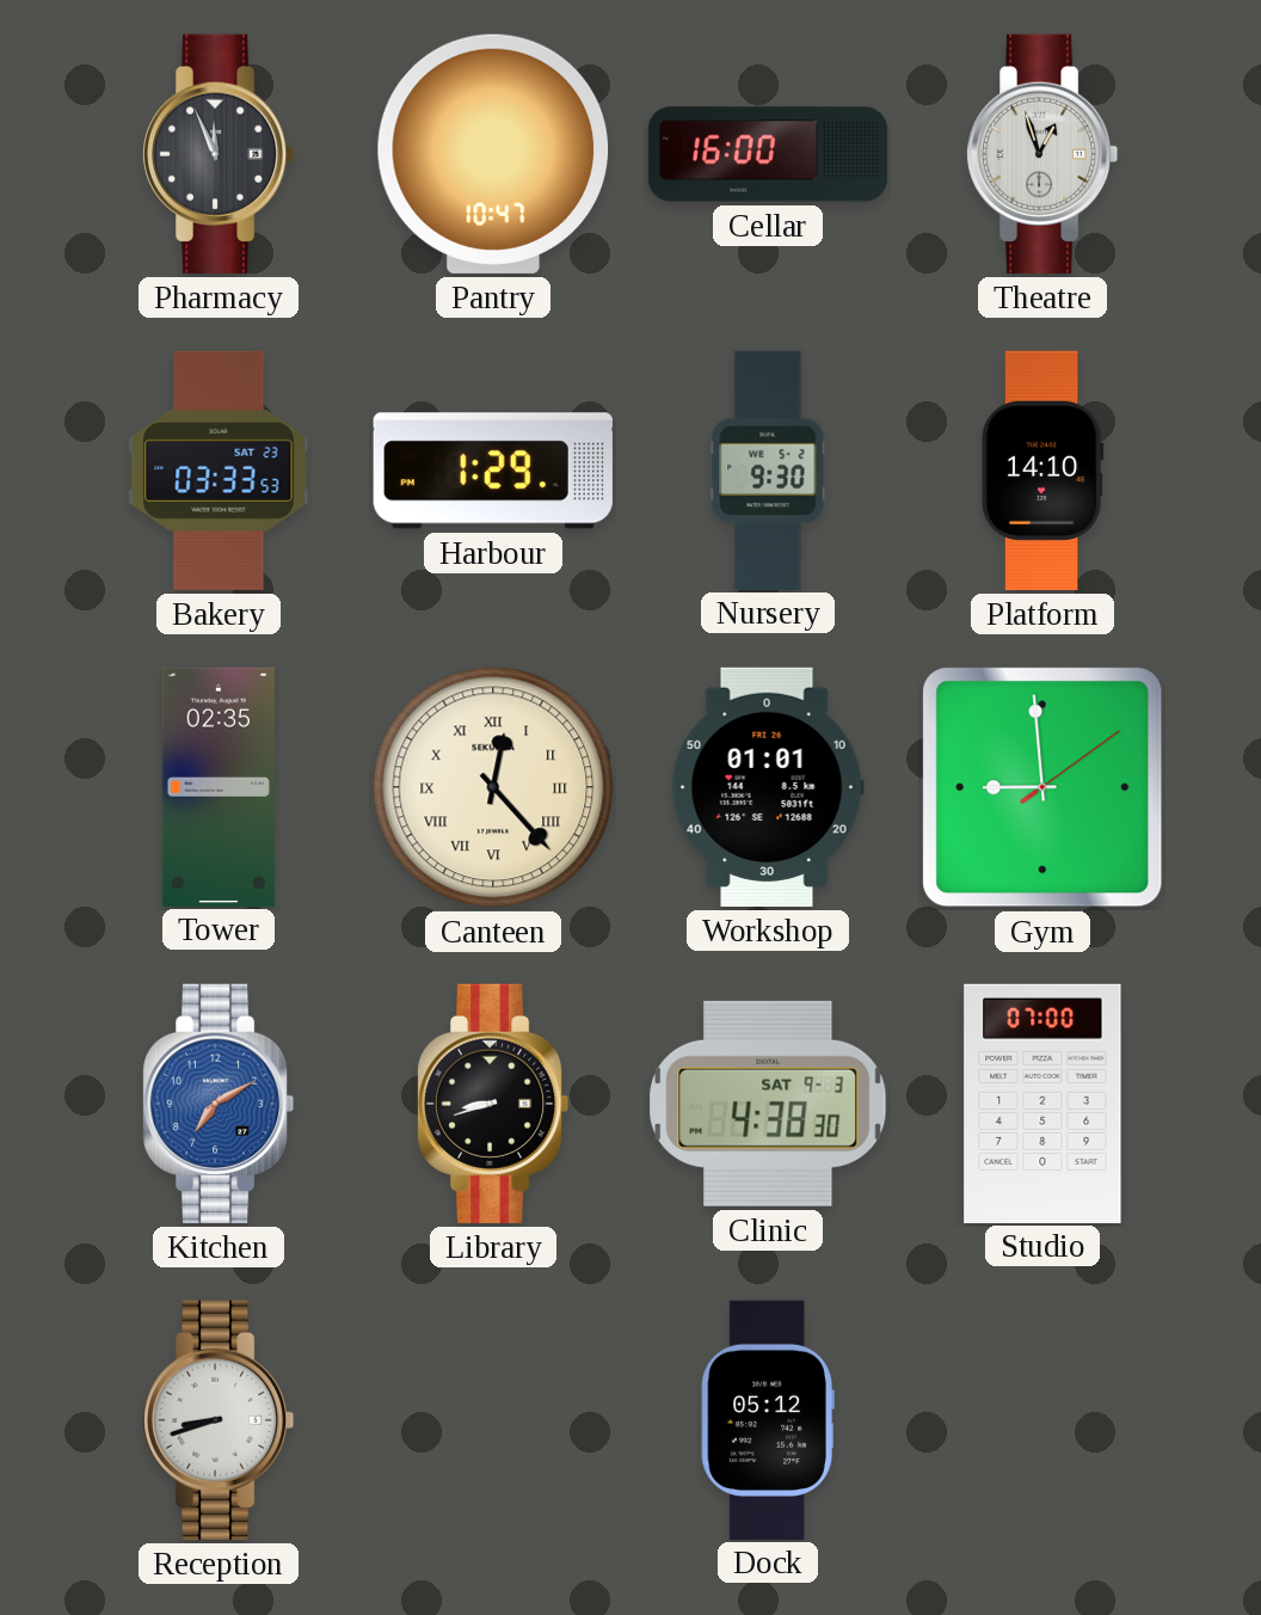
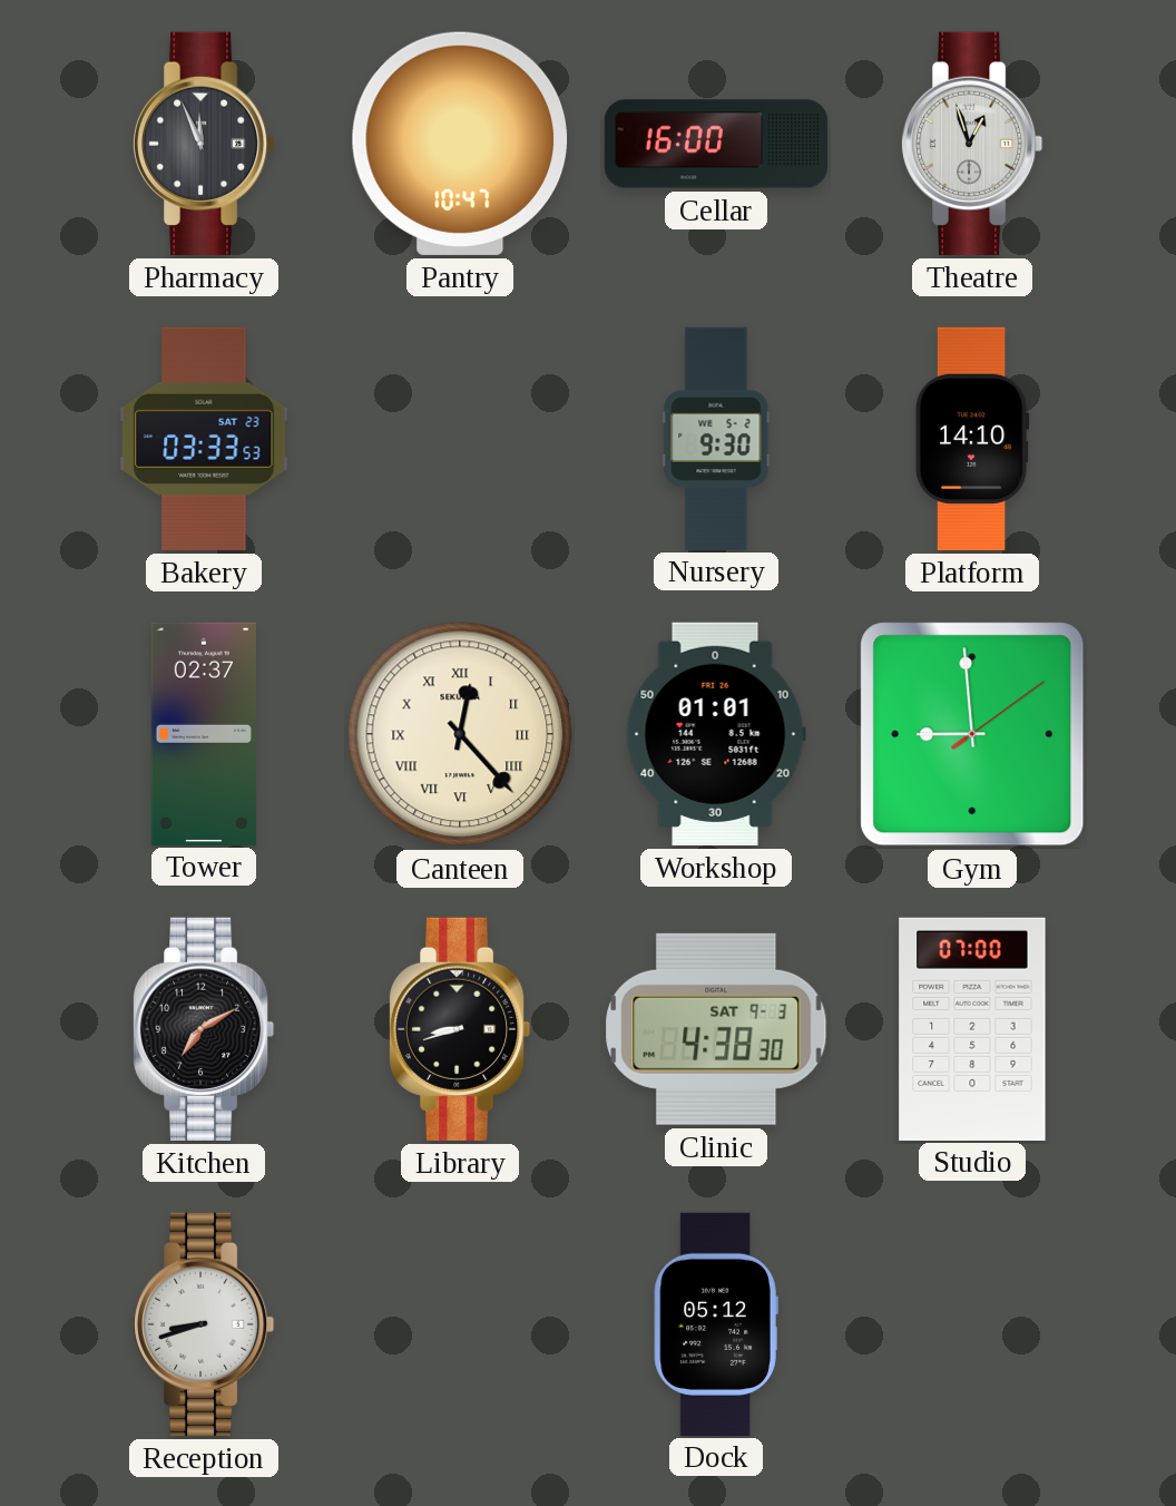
Harbour: 1:29 -> none
Tower: 02:35 -> 02:37
Kitchen dial: blue -> black
